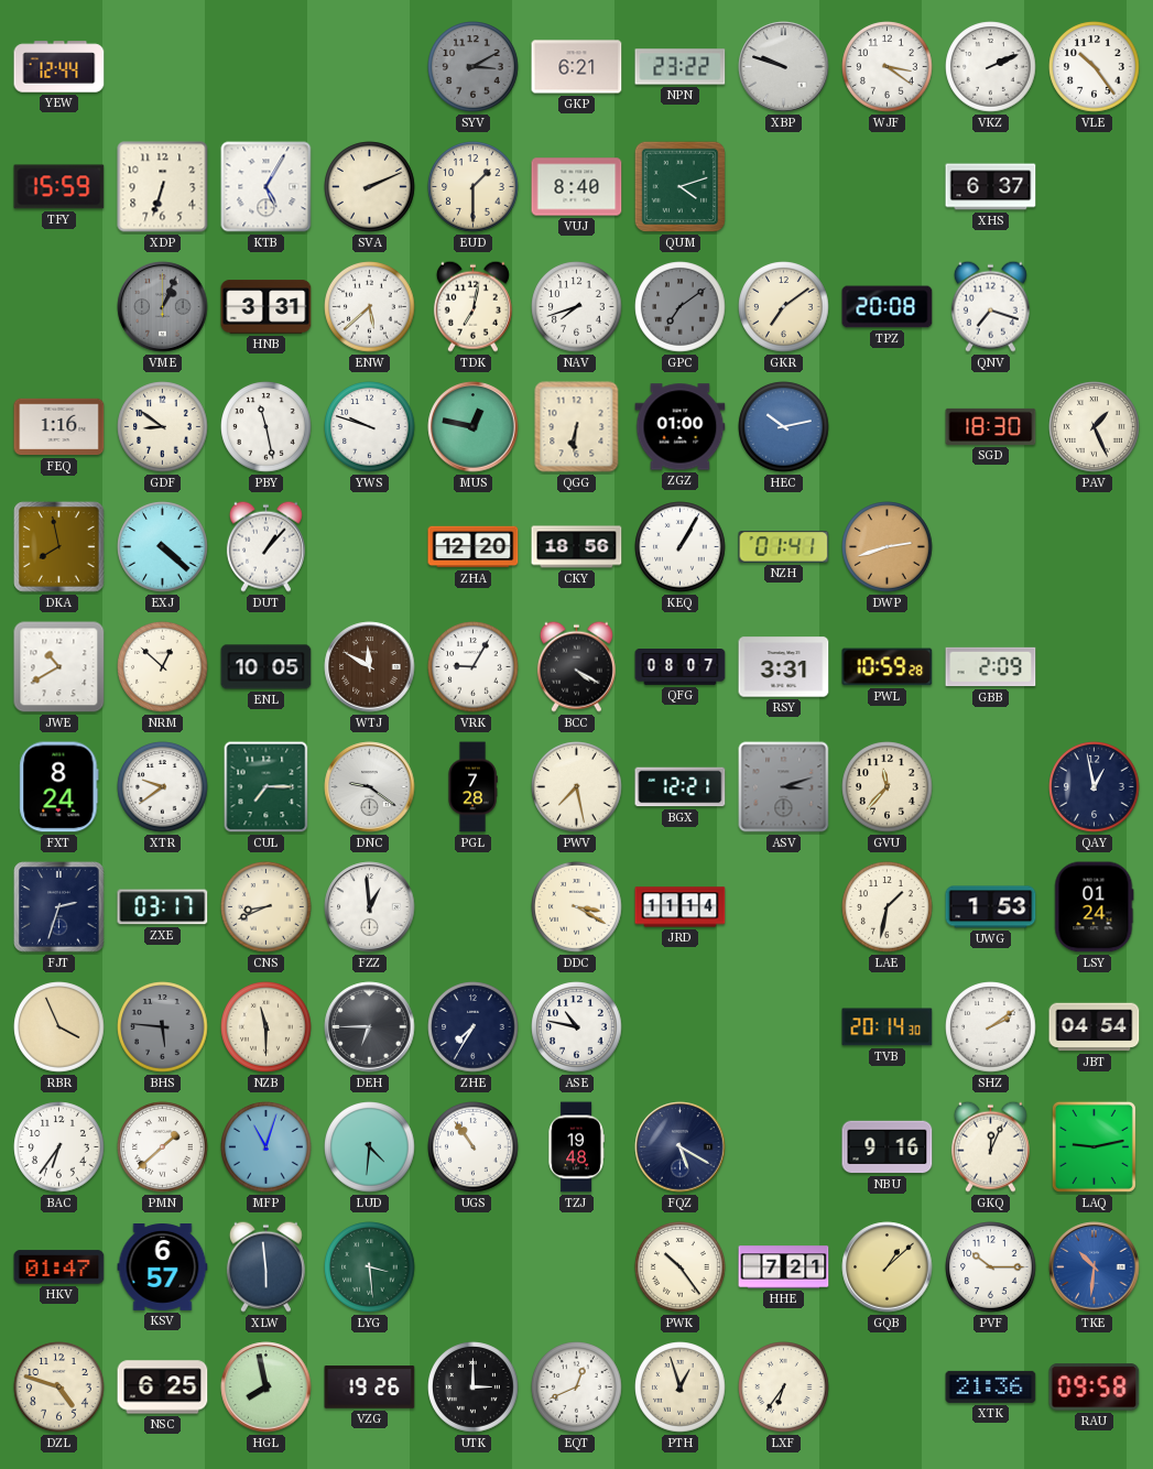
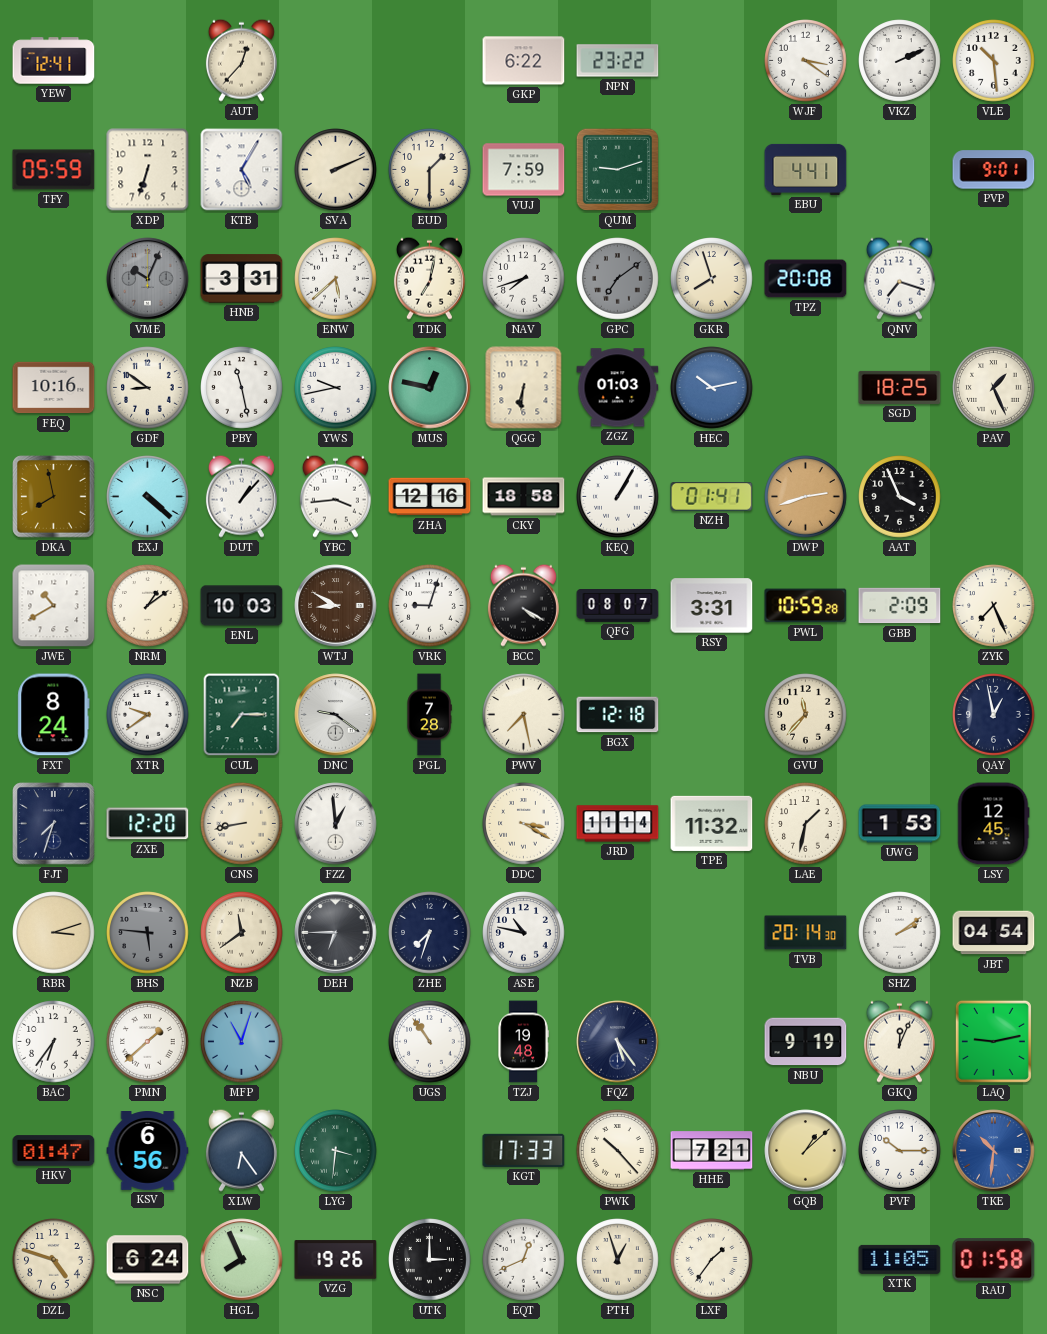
YEW: 12:44 -> 12:41
AUT: none -> 12:37
SYV: 3:10 -> none
GKP: 6:21 -> 6:22
XBP: 9:48 -> none
VLE: 10:24 -> 10:29
TFY: 15:59 -> 05:59
VUJ: 8:40 -> 7:59
QUM: 4:12 -> 9:12
EBU: none -> 4:41
XHS: 6:37 -> none
PVP: none -> 9:01
VME: 1:04 -> 10:04
GKR: 7:09 -> 7:57
FEQ: 1:16 -> 10:16
YWS: 9:48 -> 9:43
ZGZ: 01:00 -> 01:03
SGD: 18:30 -> 18:25
YBC: none -> 3:44
ZHA: 12:20 -> 12:16
CKY: 18:56 -> 18:58
AAT: none -> 3:56
NRM: 12:52 -> 1:09
ENL: 10:05 -> 10:03
WTJ: 11:50 -> 8:50
VRK: 9:05 -> 9:03
ZYK: none -> 7:26
BGX: 12:21 -> 12:18
ASV: 3:12 -> none
FJT: 2:33 -> 7:33
ZXE: 03:17 -> 12:20
CNS: 8:41 -> 8:43
TPE: none -> 11:32
LSY: 01:24 -> 12:45
RBR: 3:56 -> 3:12
NZB: 11:30 -> 11:39
ZHE: 7:35 -> 7:33
LUD: 4:31 -> none
FQZ: 5:20 -> 5:24
NBU: 9:16 -> 9:19
KSV: 6:57 -> 6:56
XLW: 5:59 -> 6:24
LYG: 3:29 -> 3:31
KGT: none -> 17:33
PWK: 10:24 -> 10:23
NSC: 6:25 -> 6:24
HGL: 7:58 -> 7:56
LXF: 6:36 -> 1:36
XTK: 21:36 -> 11:05
RAU: 09:58 -> 01:58
